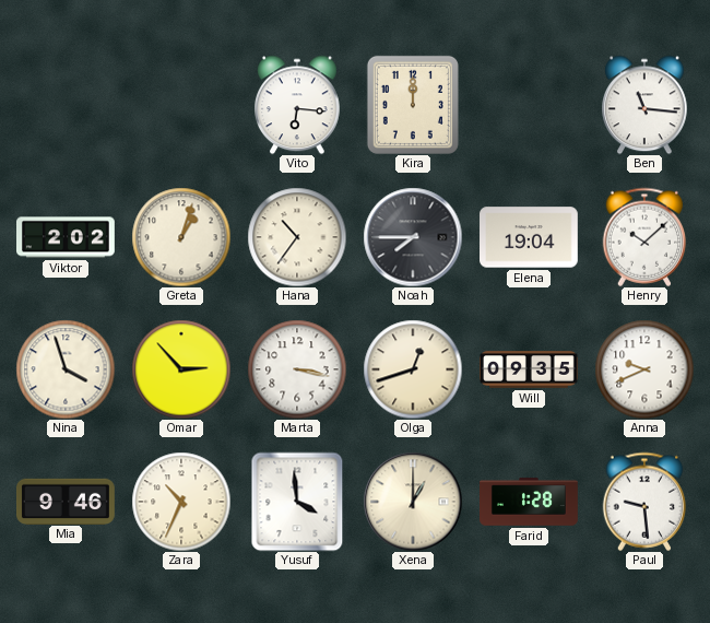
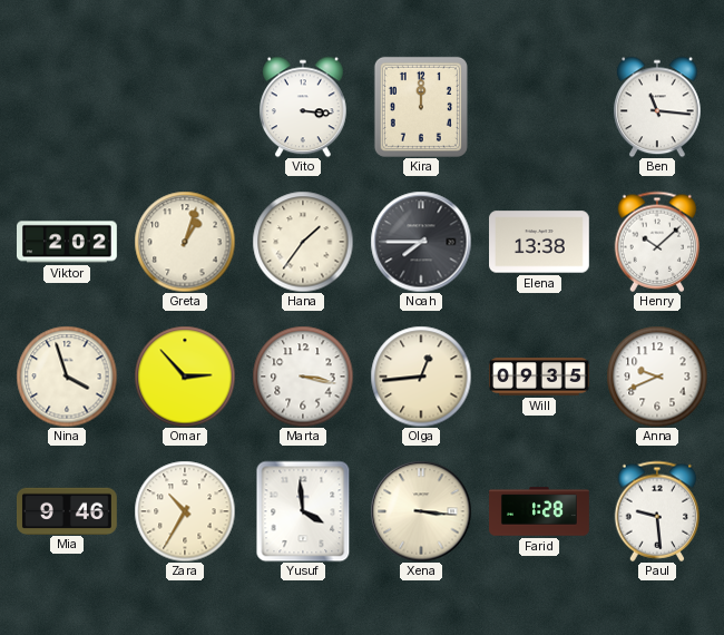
Vito: 6:16 -> 3:16
Hana: 10:36 -> 1:36
Elena: 19:04 -> 13:38
Olga: 12:42 -> 12:44
Zara: 10:34 -> 10:35
Xena: 1:00 -> 3:16
